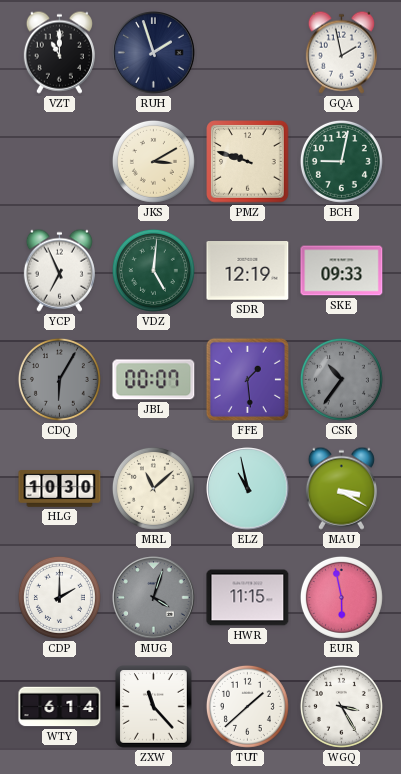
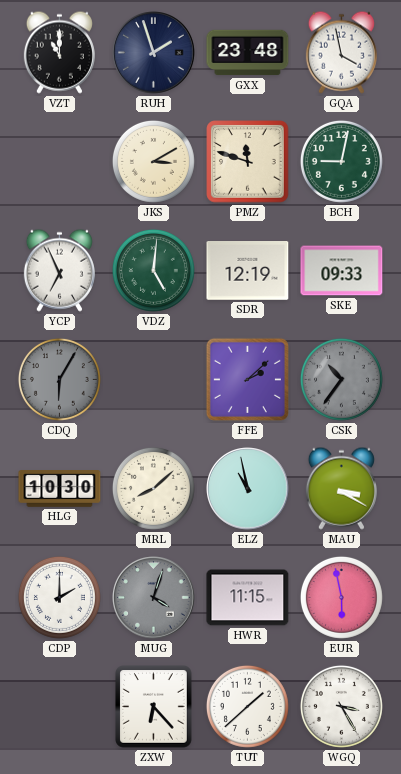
GXX: none -> 23:48
GQA: 1:58 -> 3:58
PMZ: 9:48 -> 11:48
JBL: 00:07 -> none
FFE: 1:29 -> 2:08
MRL: 11:08 -> 8:08
WTY: 6:14 -> none
ZXW: 11:23 -> 6:23
